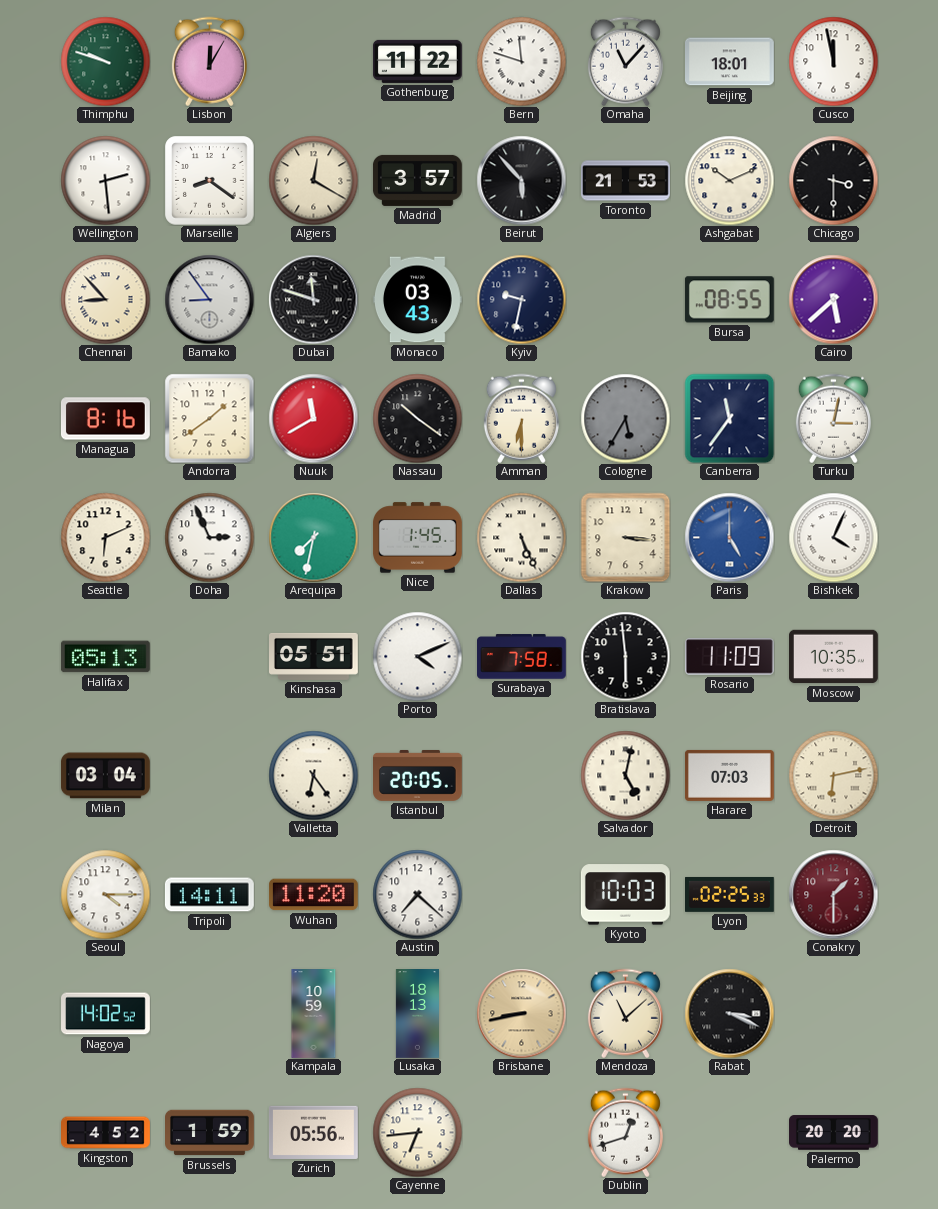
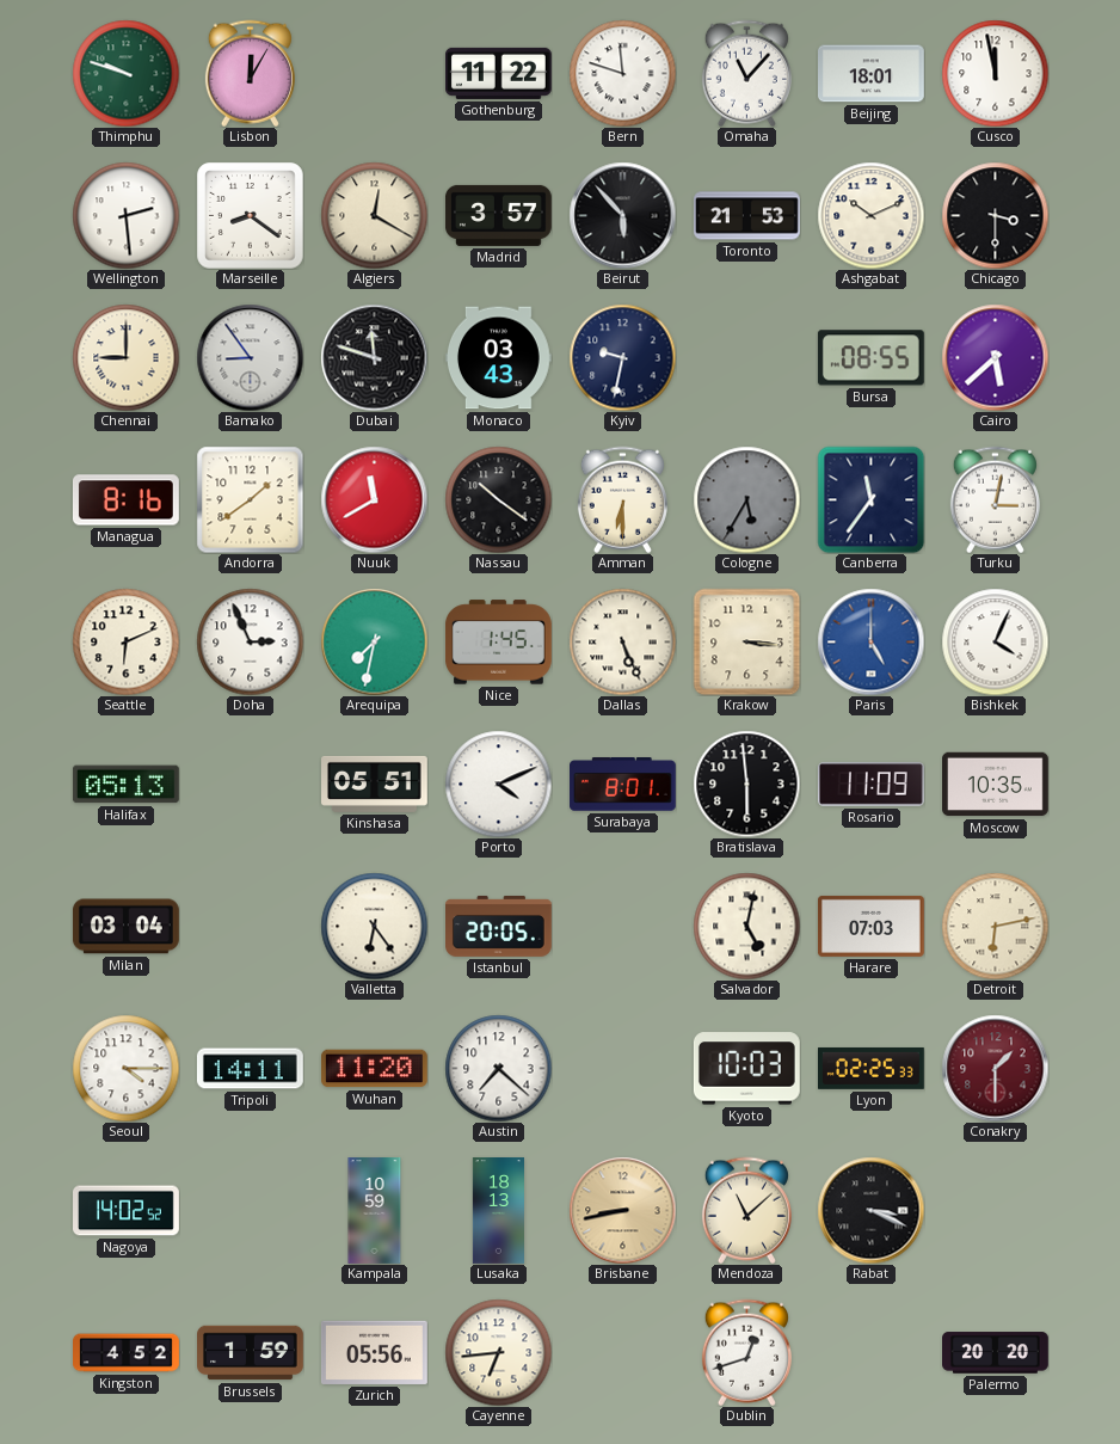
Chennai: 8:53 -> 9:00
Surabaya: 7:58 -> 8:01
